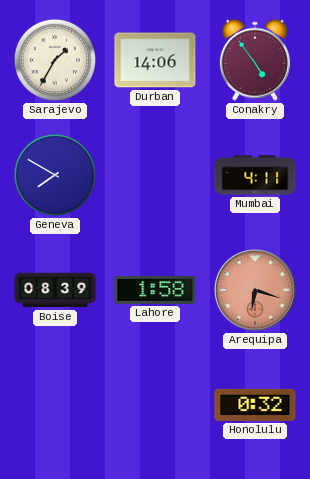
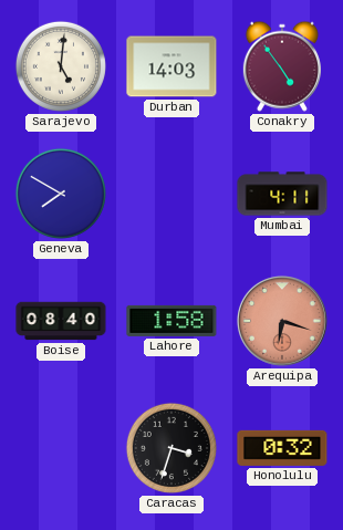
Sarajevo: 1:35 -> 5:01
Durban: 14:06 -> 14:03
Boise: 08:39 -> 08:40
Caracas: none -> 3:33
